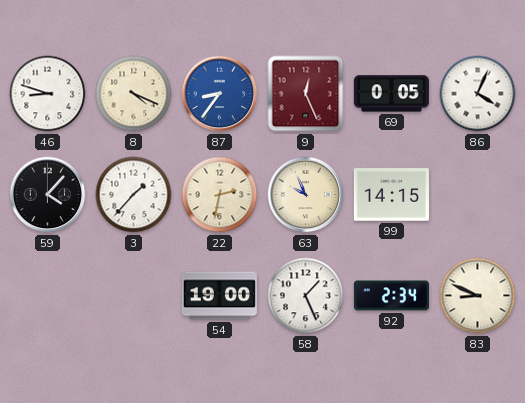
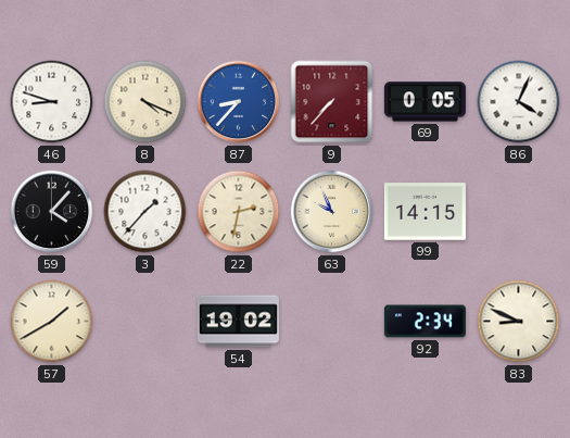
87: 8:36 -> 8:37
9: 12:26 -> 7:37
57: none -> 1:40
54: 19:00 -> 19:02
58: 1:26 -> none
